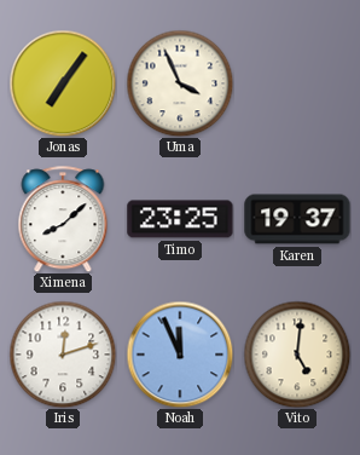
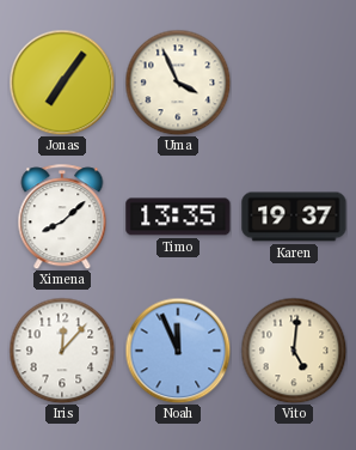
Timo: 23:25 -> 13:35
Iris: 12:12 -> 12:07
